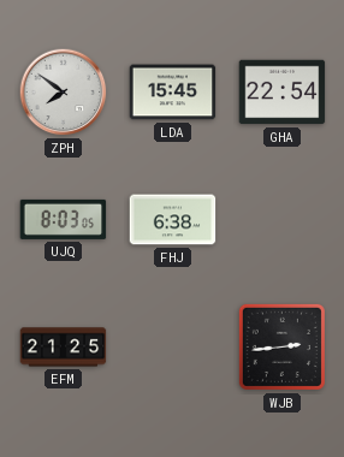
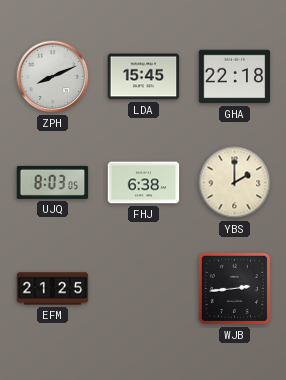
ZPH: 7:51 -> 8:11
GHA: 22:54 -> 22:18
YBS: none -> 2:00
